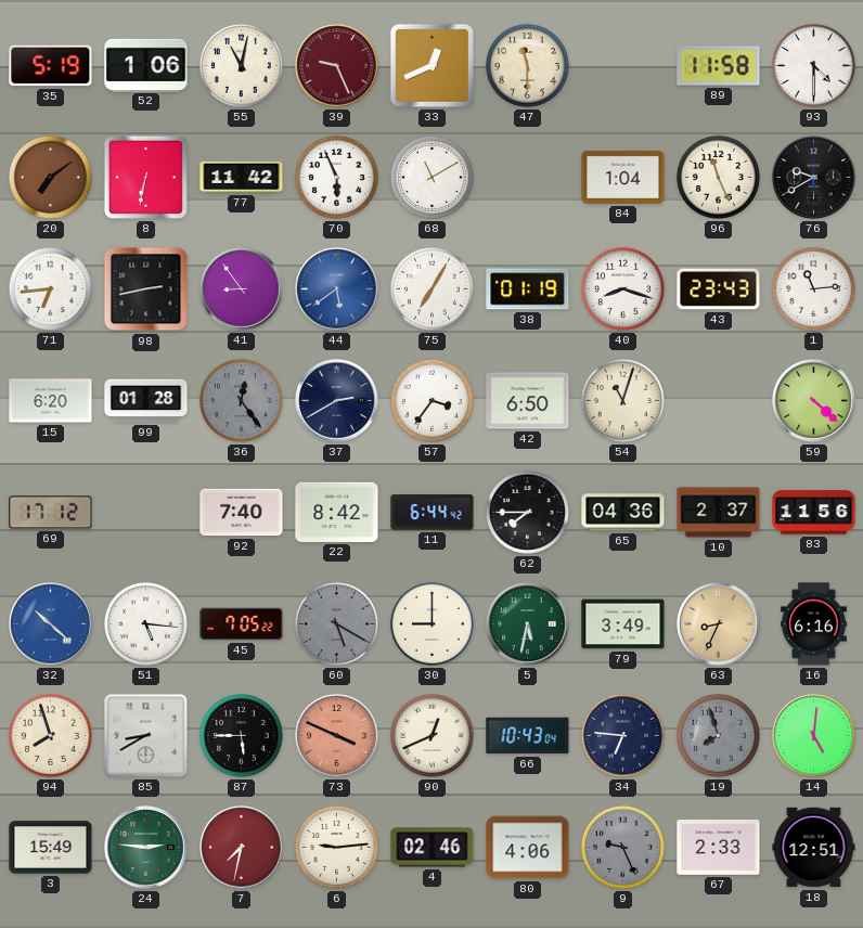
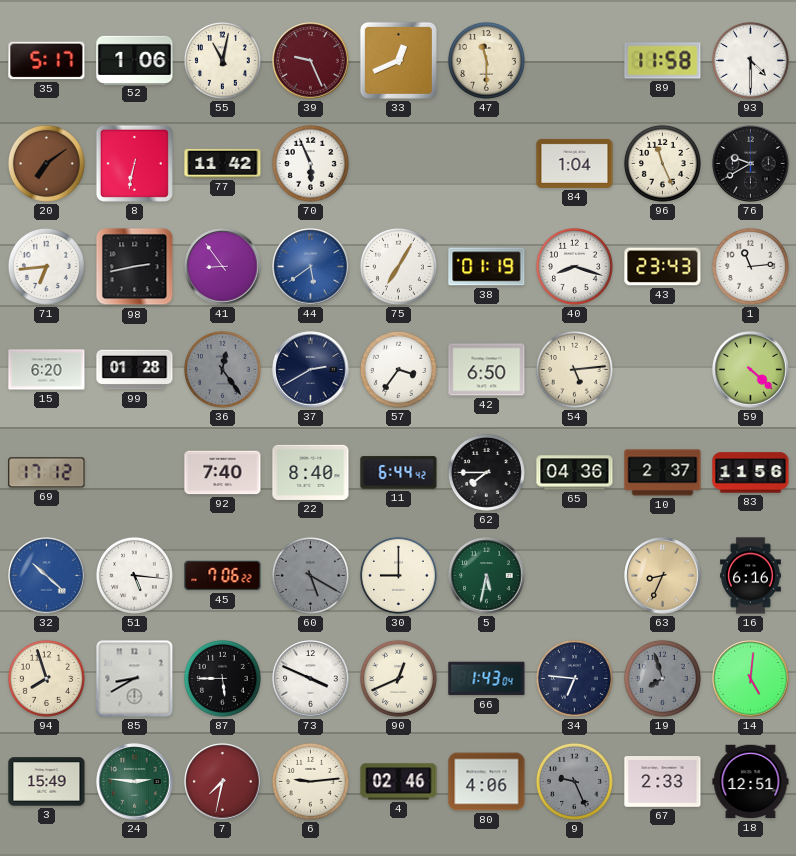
35: 5:19 -> 5:17
68: 11:10 -> none
54: 11:03 -> 5:14
22: 8:42 -> 8:40
45: 7:05 -> 7:06
79: 3:49 -> none
73 dial: salmon -> white
66: 10:43 -> 1:43
